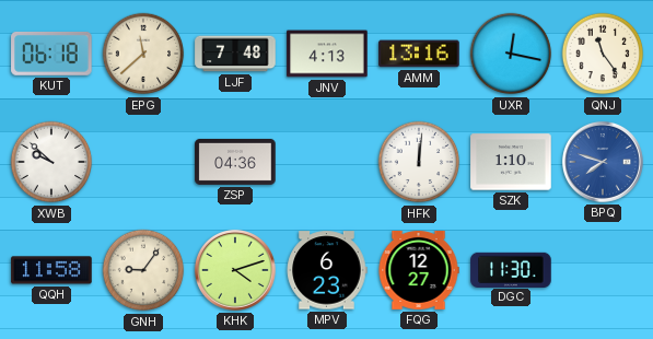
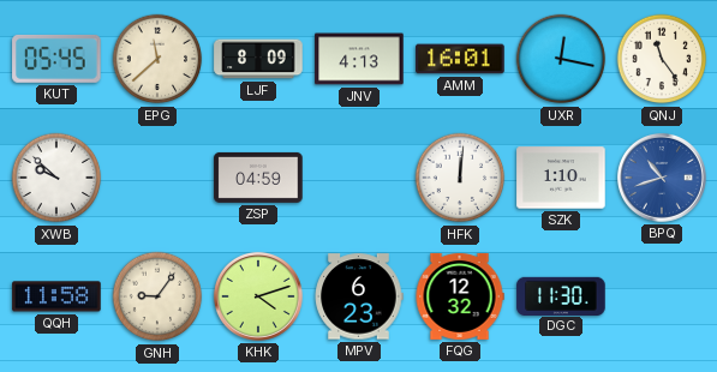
KUT: 06:18 -> 05:45
LJF: 7:48 -> 8:09
AMM: 13:16 -> 16:01
ZSP: 04:36 -> 04:59
BPQ: 7:48 -> 10:42
FQG: 12:27 -> 12:32
